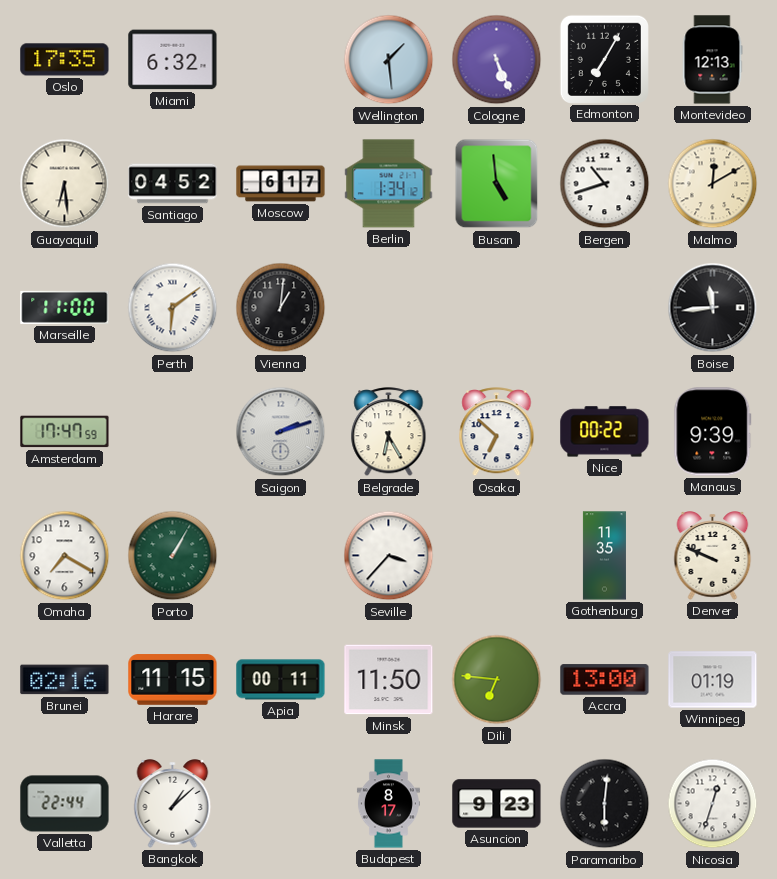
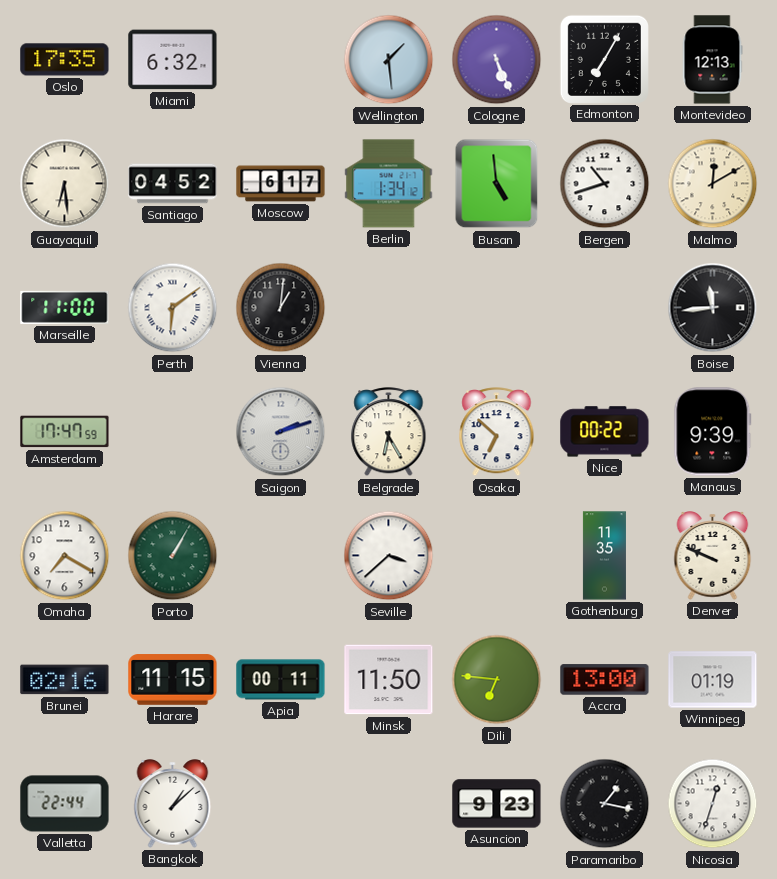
Seville: 3:37 -> 3:38
Budapest: 8:17 -> none
Paramaribo: 6:01 -> 1:17
